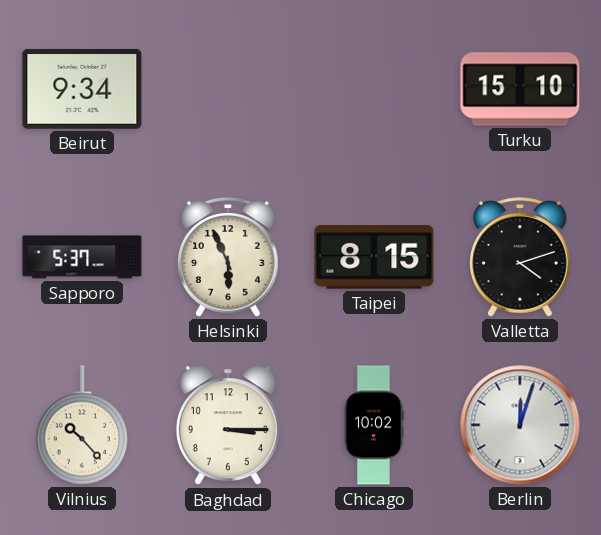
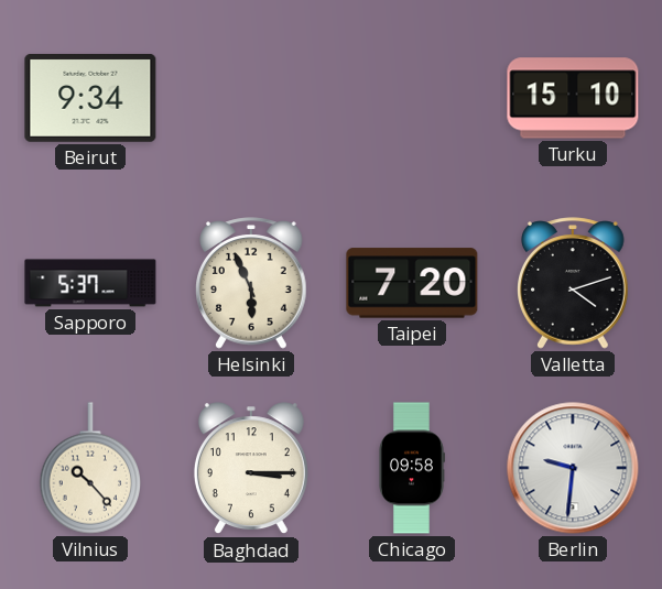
Taipei: 8:15 -> 7:20
Chicago: 10:02 -> 09:58
Berlin: 12:03 -> 9:31
